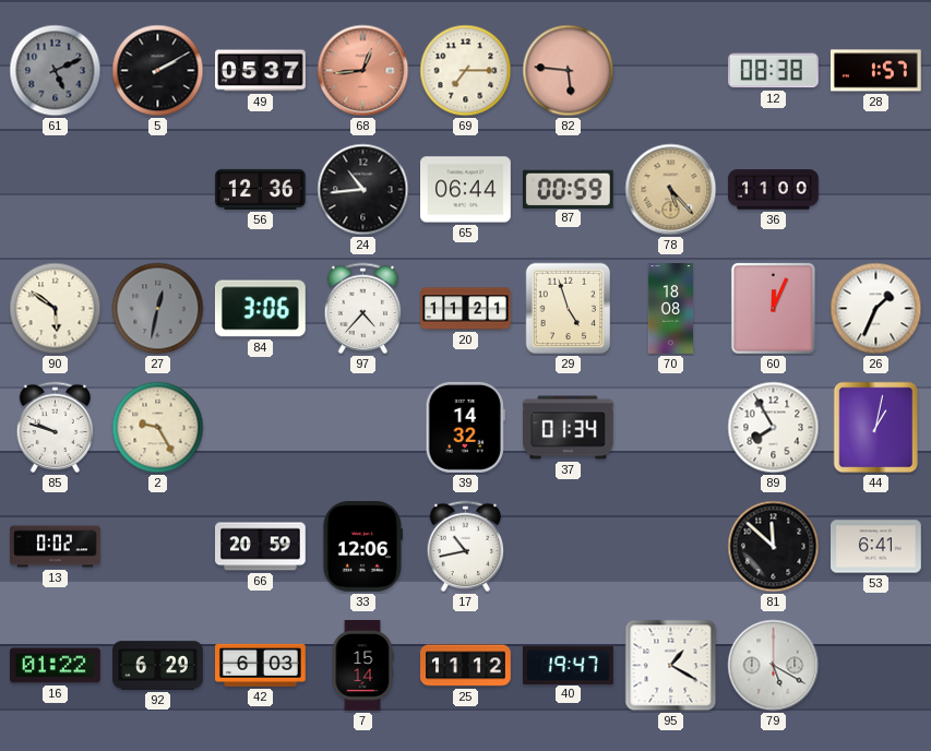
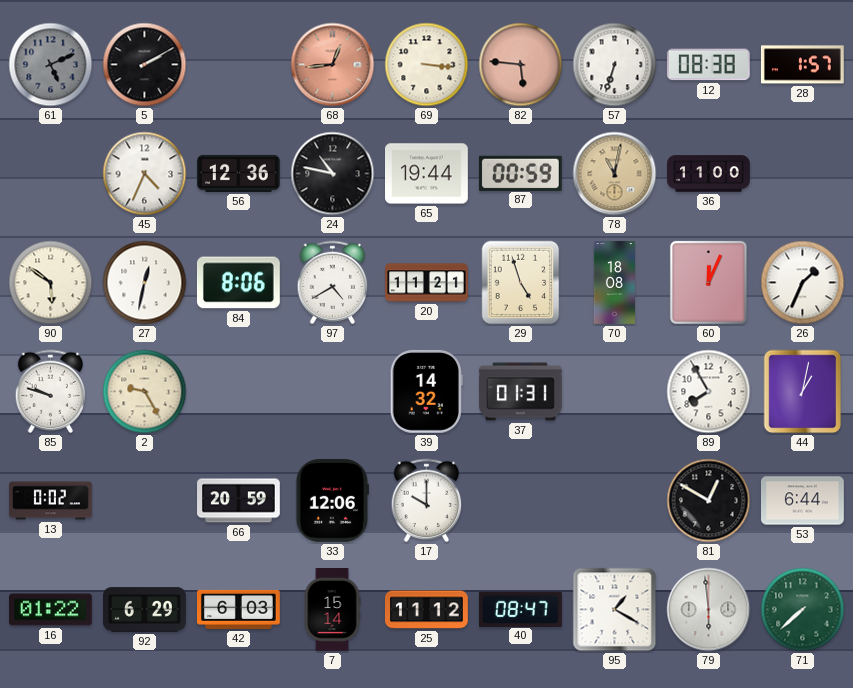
49: 05:37 -> none
69: 7:15 -> 3:16
57: none -> 6:33
45: none -> 4:34
24: 10:44 -> 10:47
65: 06:44 -> 19:44
78: 5:23 -> 11:02
27 dial: grey -> white
84: 3:06 -> 8:06
97: 4:37 -> 4:40
37: 01:34 -> 01:31
17: 10:43 -> 10:00
81: 11:52 -> 12:50
53: 6:41 -> 6:44
40: 19:47 -> 08:47
79: 5:20 -> 5:59
71: none -> 7:38
